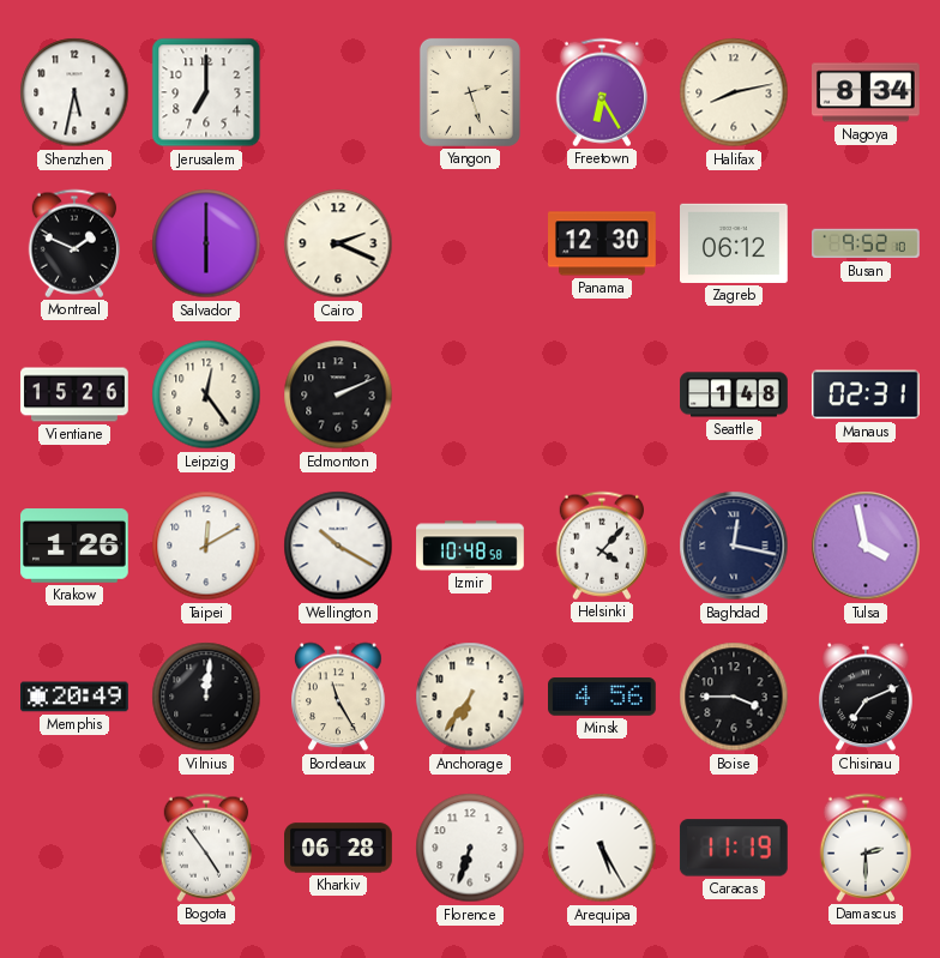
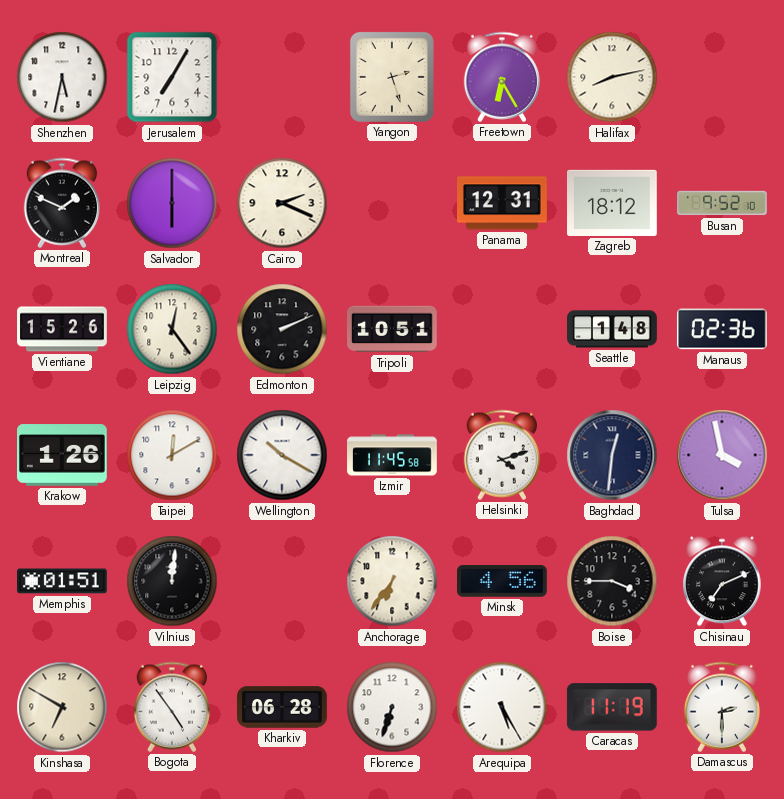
Jerusalem: 7:00 -> 7:05
Nagoya: 8:34 -> none
Panama: 12:30 -> 12:31
Zagreb: 06:12 -> 18:12
Tripoli: none -> 10:51
Manaus: 02:31 -> 02:36
Izmir: 10:48 -> 11:45
Helsinki: 4:07 -> 4:12
Baghdad: 12:17 -> 12:31
Memphis: 20:49 -> 01:51
Bordeaux: 11:25 -> none
Kinshasa: none -> 6:50
